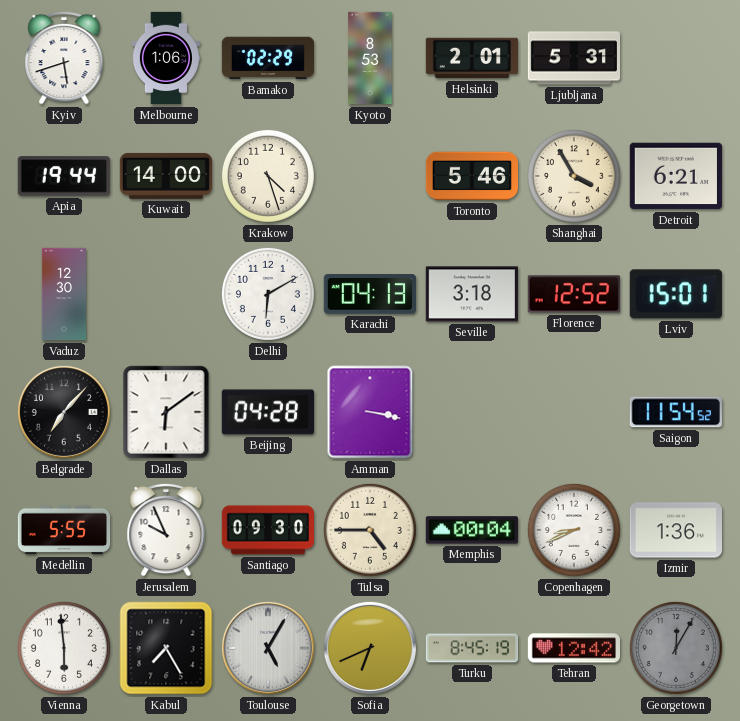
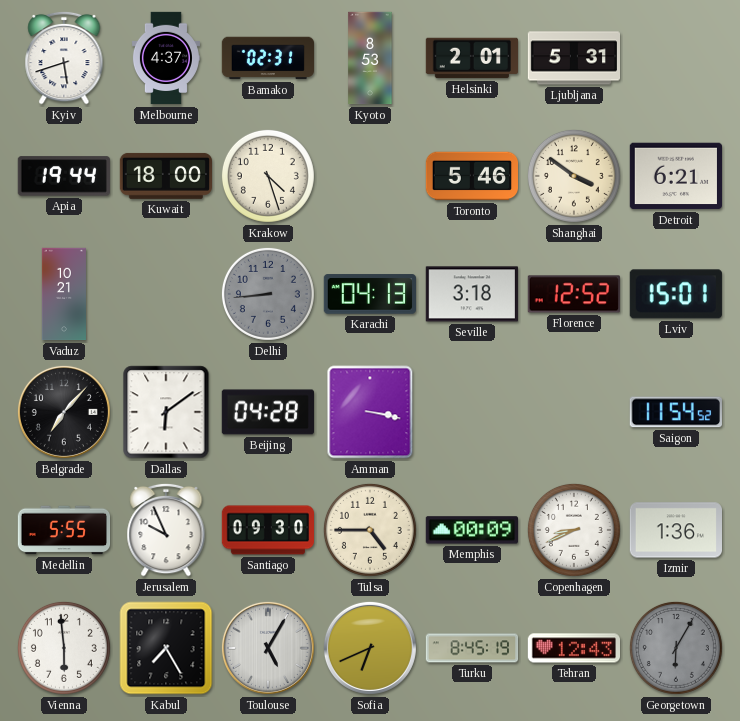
Melbourne: 1:06 -> 4:37
Bamako: 02:29 -> 02:31
Kuwait: 14:00 -> 18:00
Shanghai: 3:55 -> 3:51
Vaduz: 12:30 -> 10:21
Delhi: 6:10 -> 8:44
Delhi dial: white -> grey
Memphis: 00:04 -> 00:09
Tehran: 12:42 -> 12:43
Georgetown: 12:05 -> 6:05
